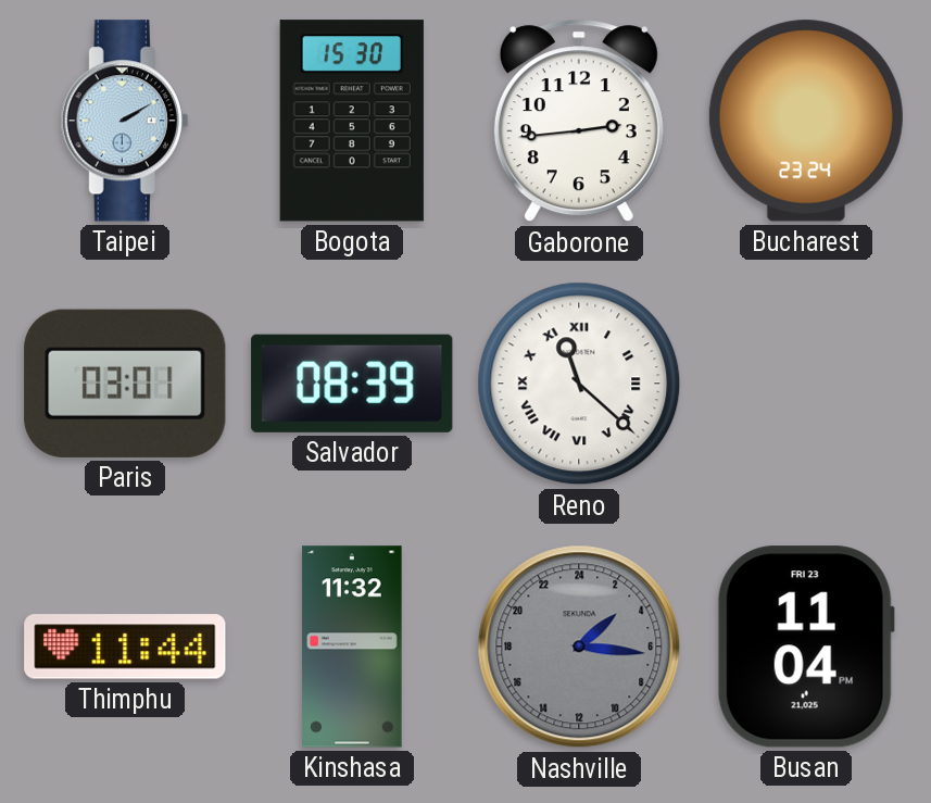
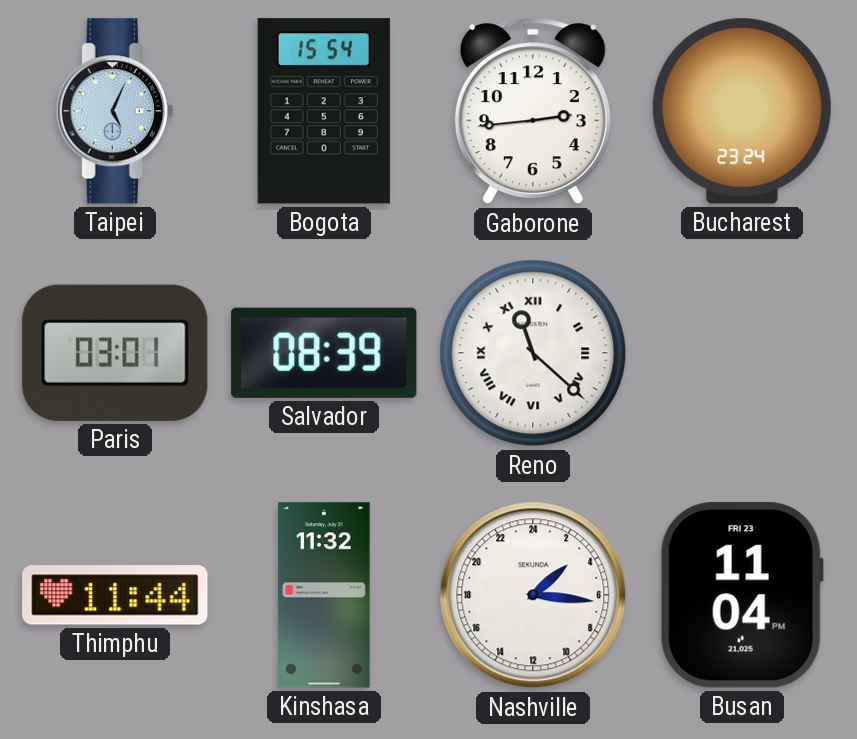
Taipei: 2:10 -> 5:04
Bogota: 15:30 -> 15:54
Nashville dial: grey -> white
